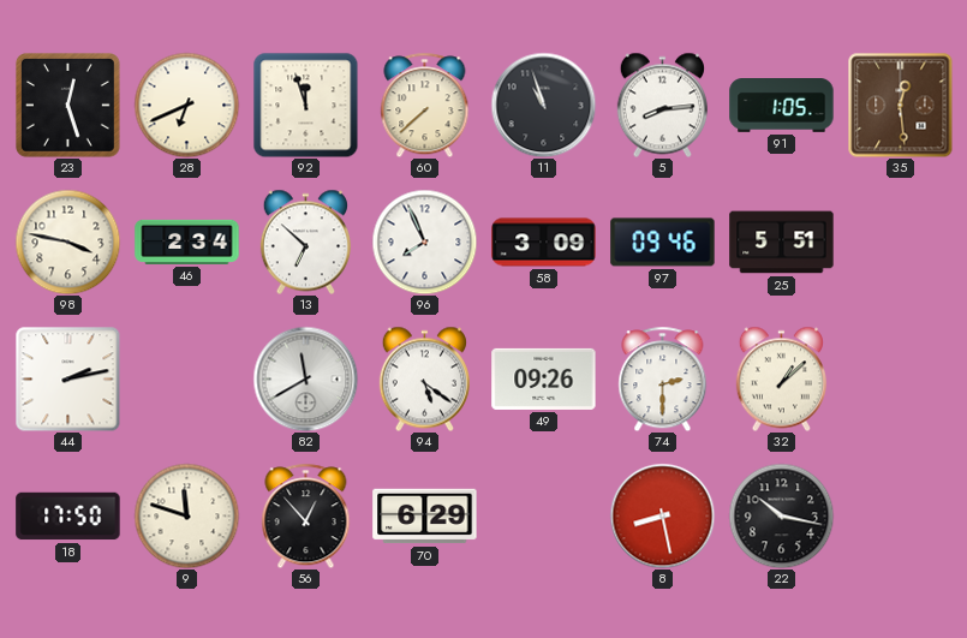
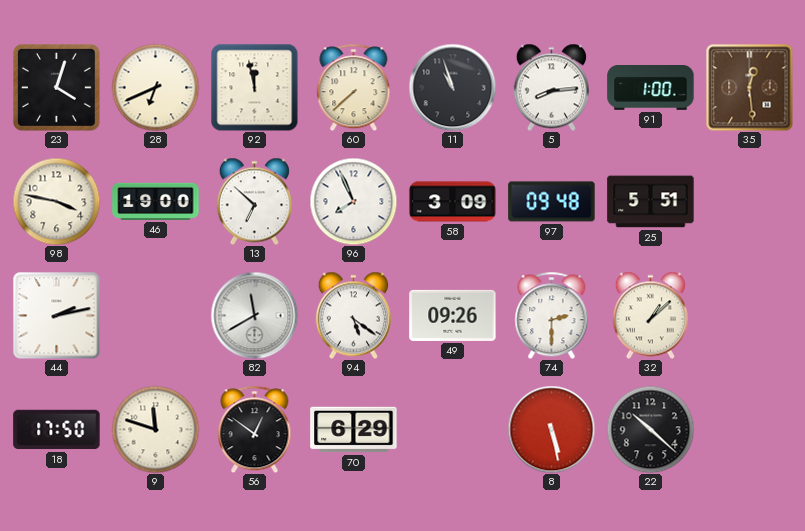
23: 12:27 -> 4:03
92: 11:57 -> 11:58
91: 1:05 -> 1:00
46: 2:34 -> 19:00
97: 09:46 -> 09:48
56: 12:53 -> 12:51
8: 8:28 -> 5:28
22: 10:17 -> 10:22
